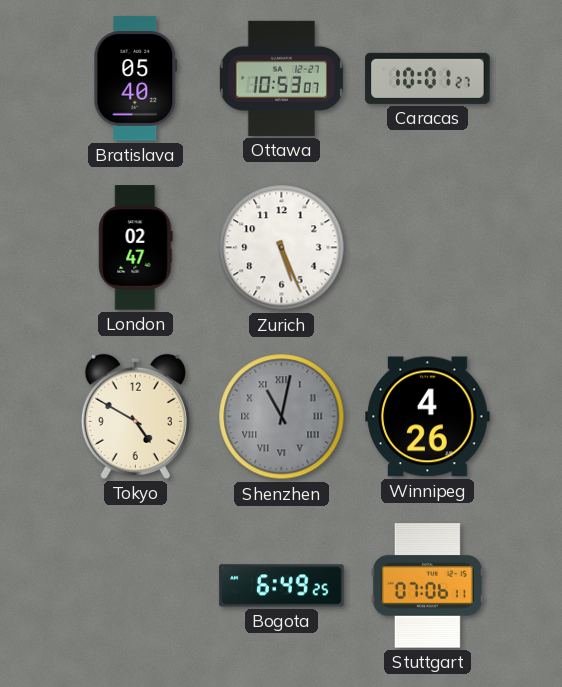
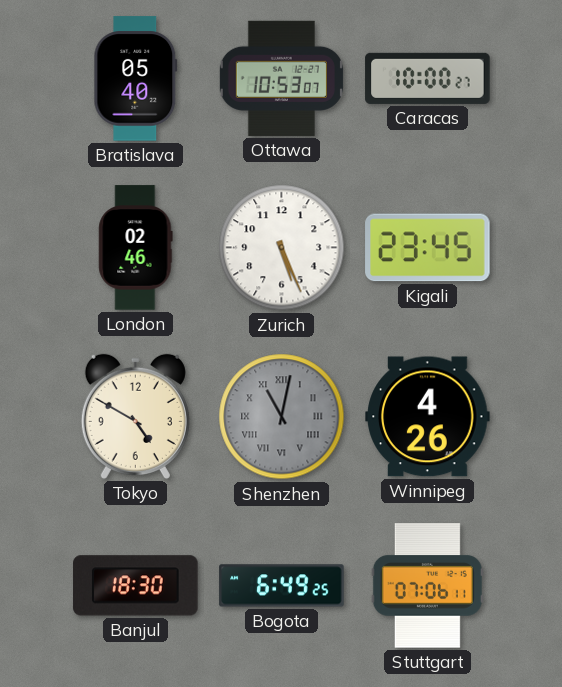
Caracas: 10:01 -> 10:00
London: 02:47 -> 02:46
Kigali: none -> 23:45
Banjul: none -> 18:30
